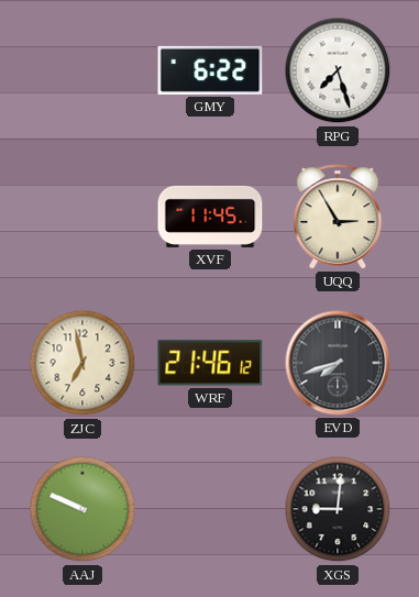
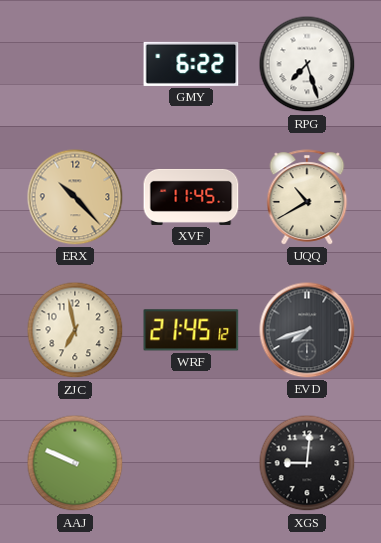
ERX: none -> 10:23
UQQ: 2:55 -> 10:40
WRF: 21:46 -> 21:45
